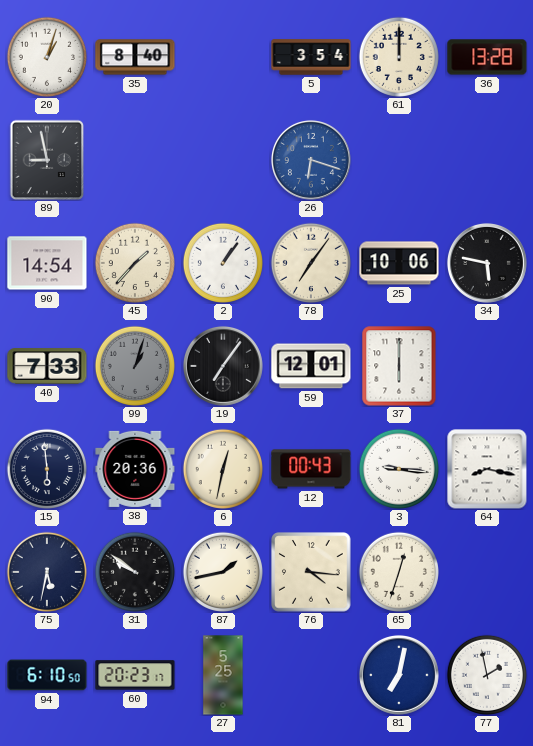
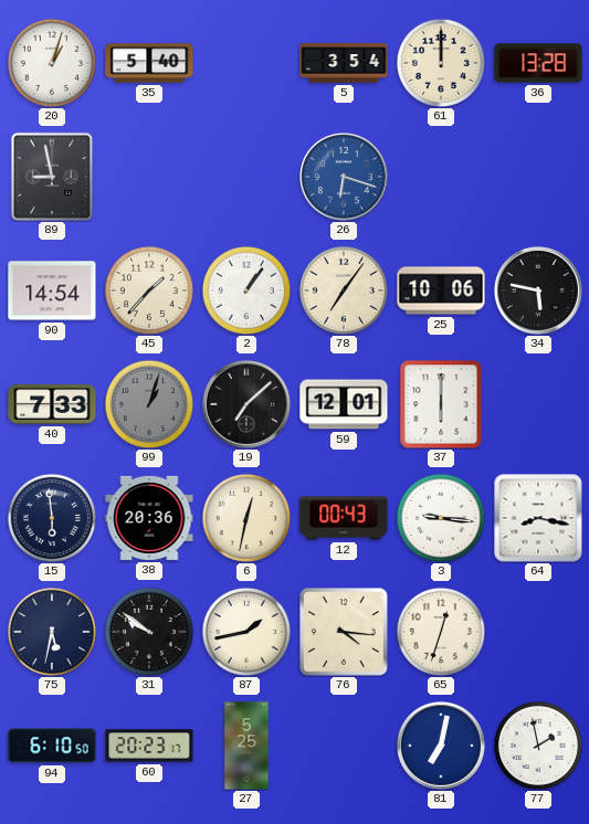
35: 8:40 -> 5:40
19: 7:06 -> 7:08
